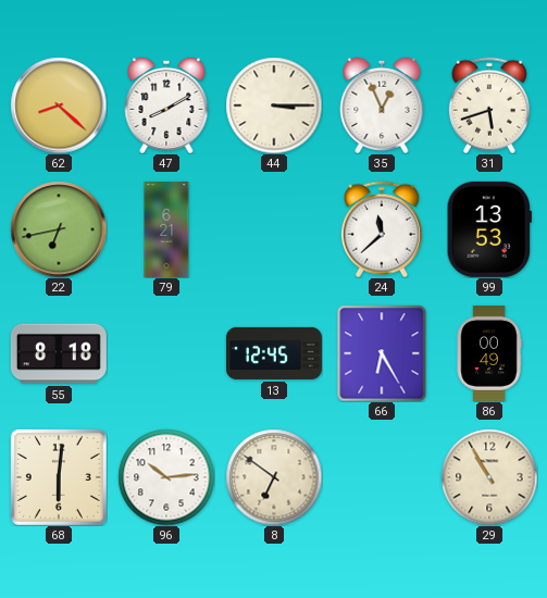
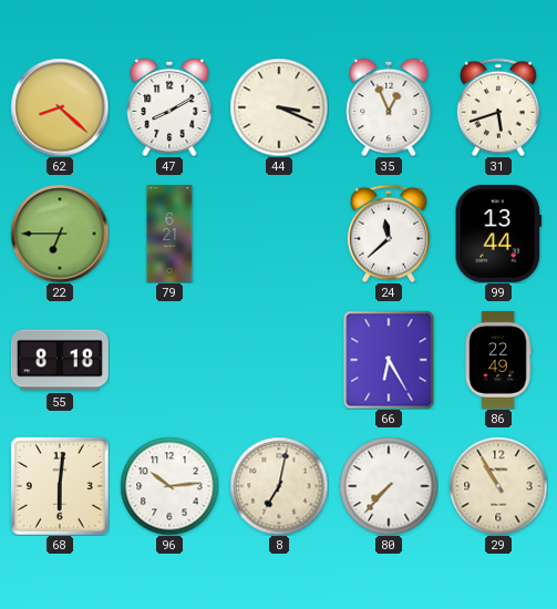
44: 3:15 -> 3:19
22: 6:43 -> 6:45
99: 13:53 -> 13:44
13: 12:45 -> none
86: 00:49 -> 22:49
8: 6:51 -> 7:02
80: none -> 7:37
